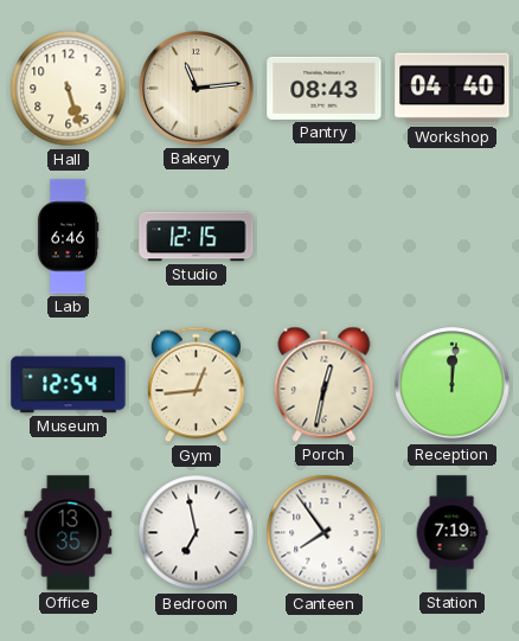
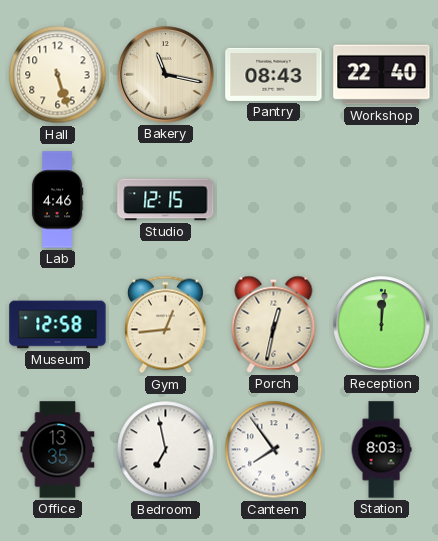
Bakery: 11:14 -> 11:17
Workshop: 04:40 -> 22:40
Lab: 6:46 -> 4:46
Museum: 12:54 -> 12:58
Station: 7:19 -> 8:03
